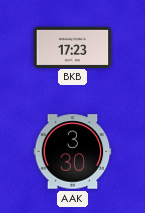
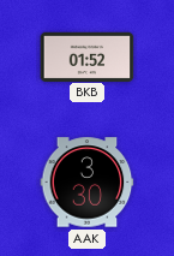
BKB: 17:23 -> 01:52
